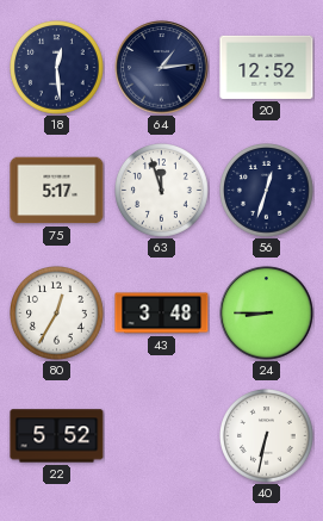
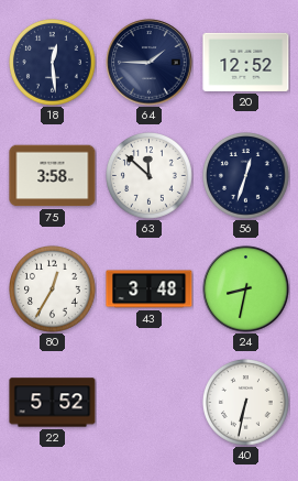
64: 1:14 -> 1:45
75: 5:17 -> 3:58
63: 11:57 -> 11:52
24: 8:45 -> 8:32
